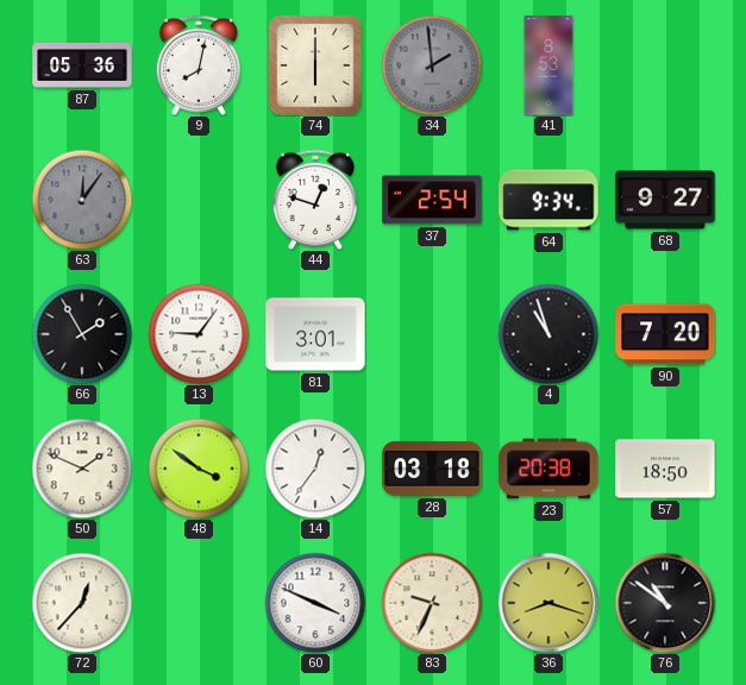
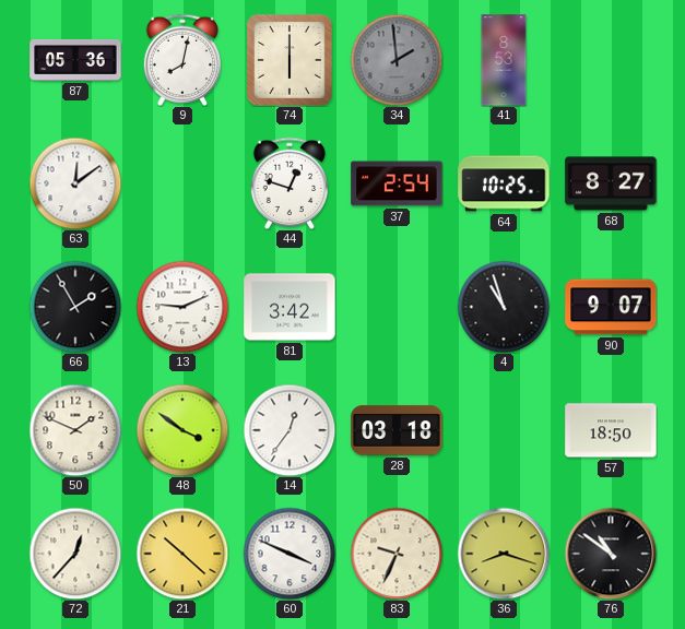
63: 12:06 -> 12:09
63 dial: grey -> white
64: 9:34 -> 10:25
68: 9:27 -> 8:27
13: 9:06 -> 9:11
81: 3:01 -> 3:42
90: 7:20 -> 9:07
23: 20:38 -> none
21: none -> 10:22
